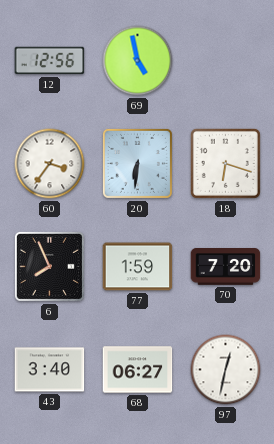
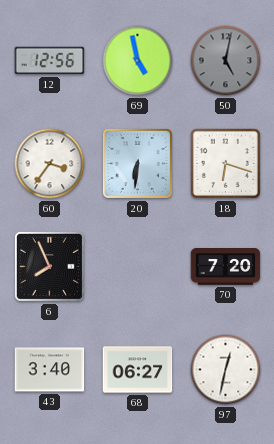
50: none -> 5:02
77: 1:59 -> none
